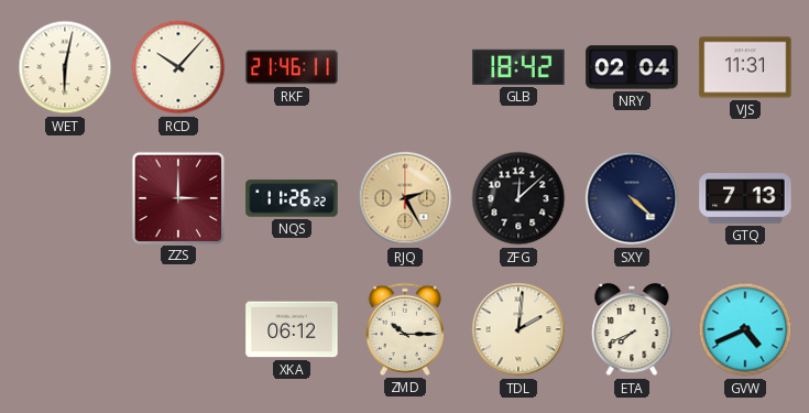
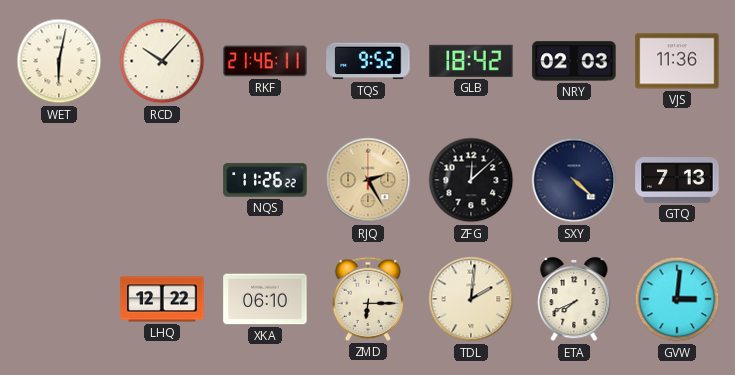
TQS: none -> 9:52
NRY: 02:04 -> 02:03
VJS: 11:31 -> 11:36
ZZS: 3:00 -> none
LHQ: none -> 12:22
XKA: 06:12 -> 06:10
ZMD: 10:15 -> 6:15
GVW: 4:41 -> 3:01
